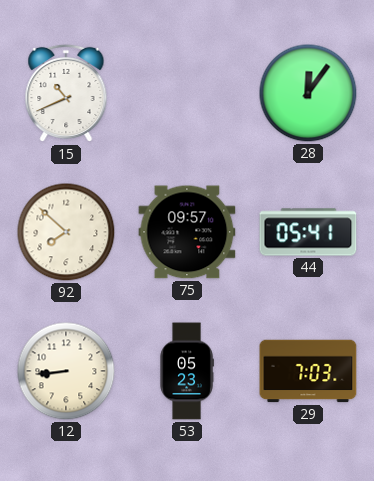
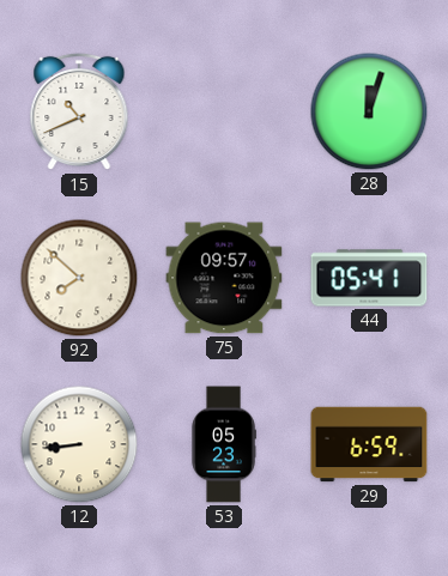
28: 12:06 -> 12:03
29: 7:03 -> 6:59
